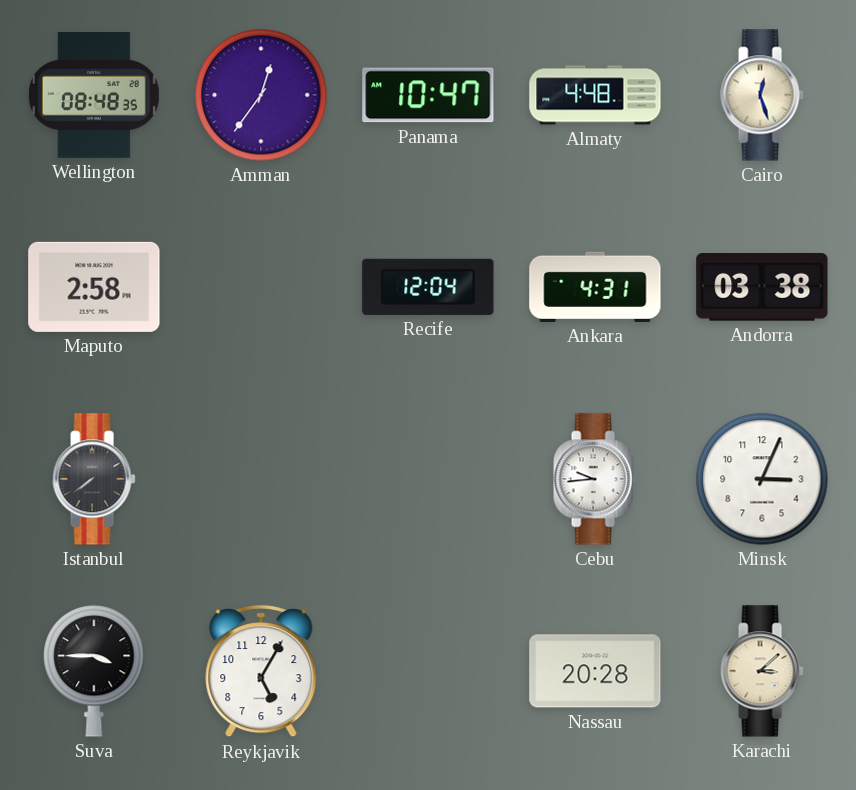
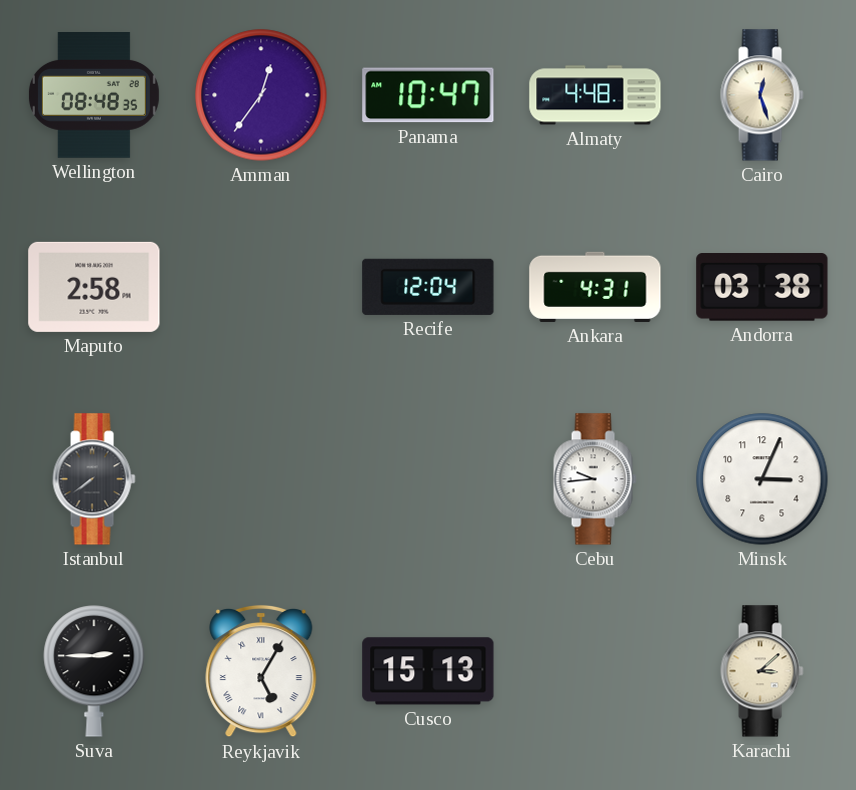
Suva: 3:45 -> 2:45
Reykjavik numerals: Arabic -> Roman
Cusco: none -> 15:13
Nassau: 20:28 -> none
